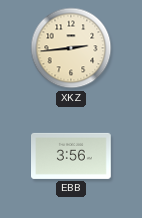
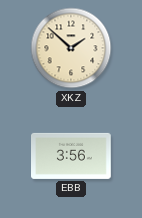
XKZ: 2:44 -> 1:52
